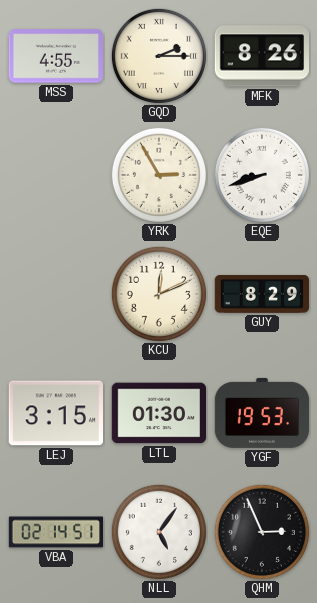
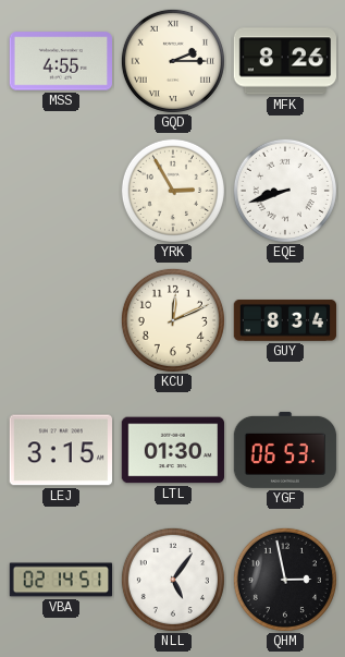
GUY: 8:29 -> 8:34
YGF: 19:53 -> 06:53
QHM: 2:56 -> 2:58
